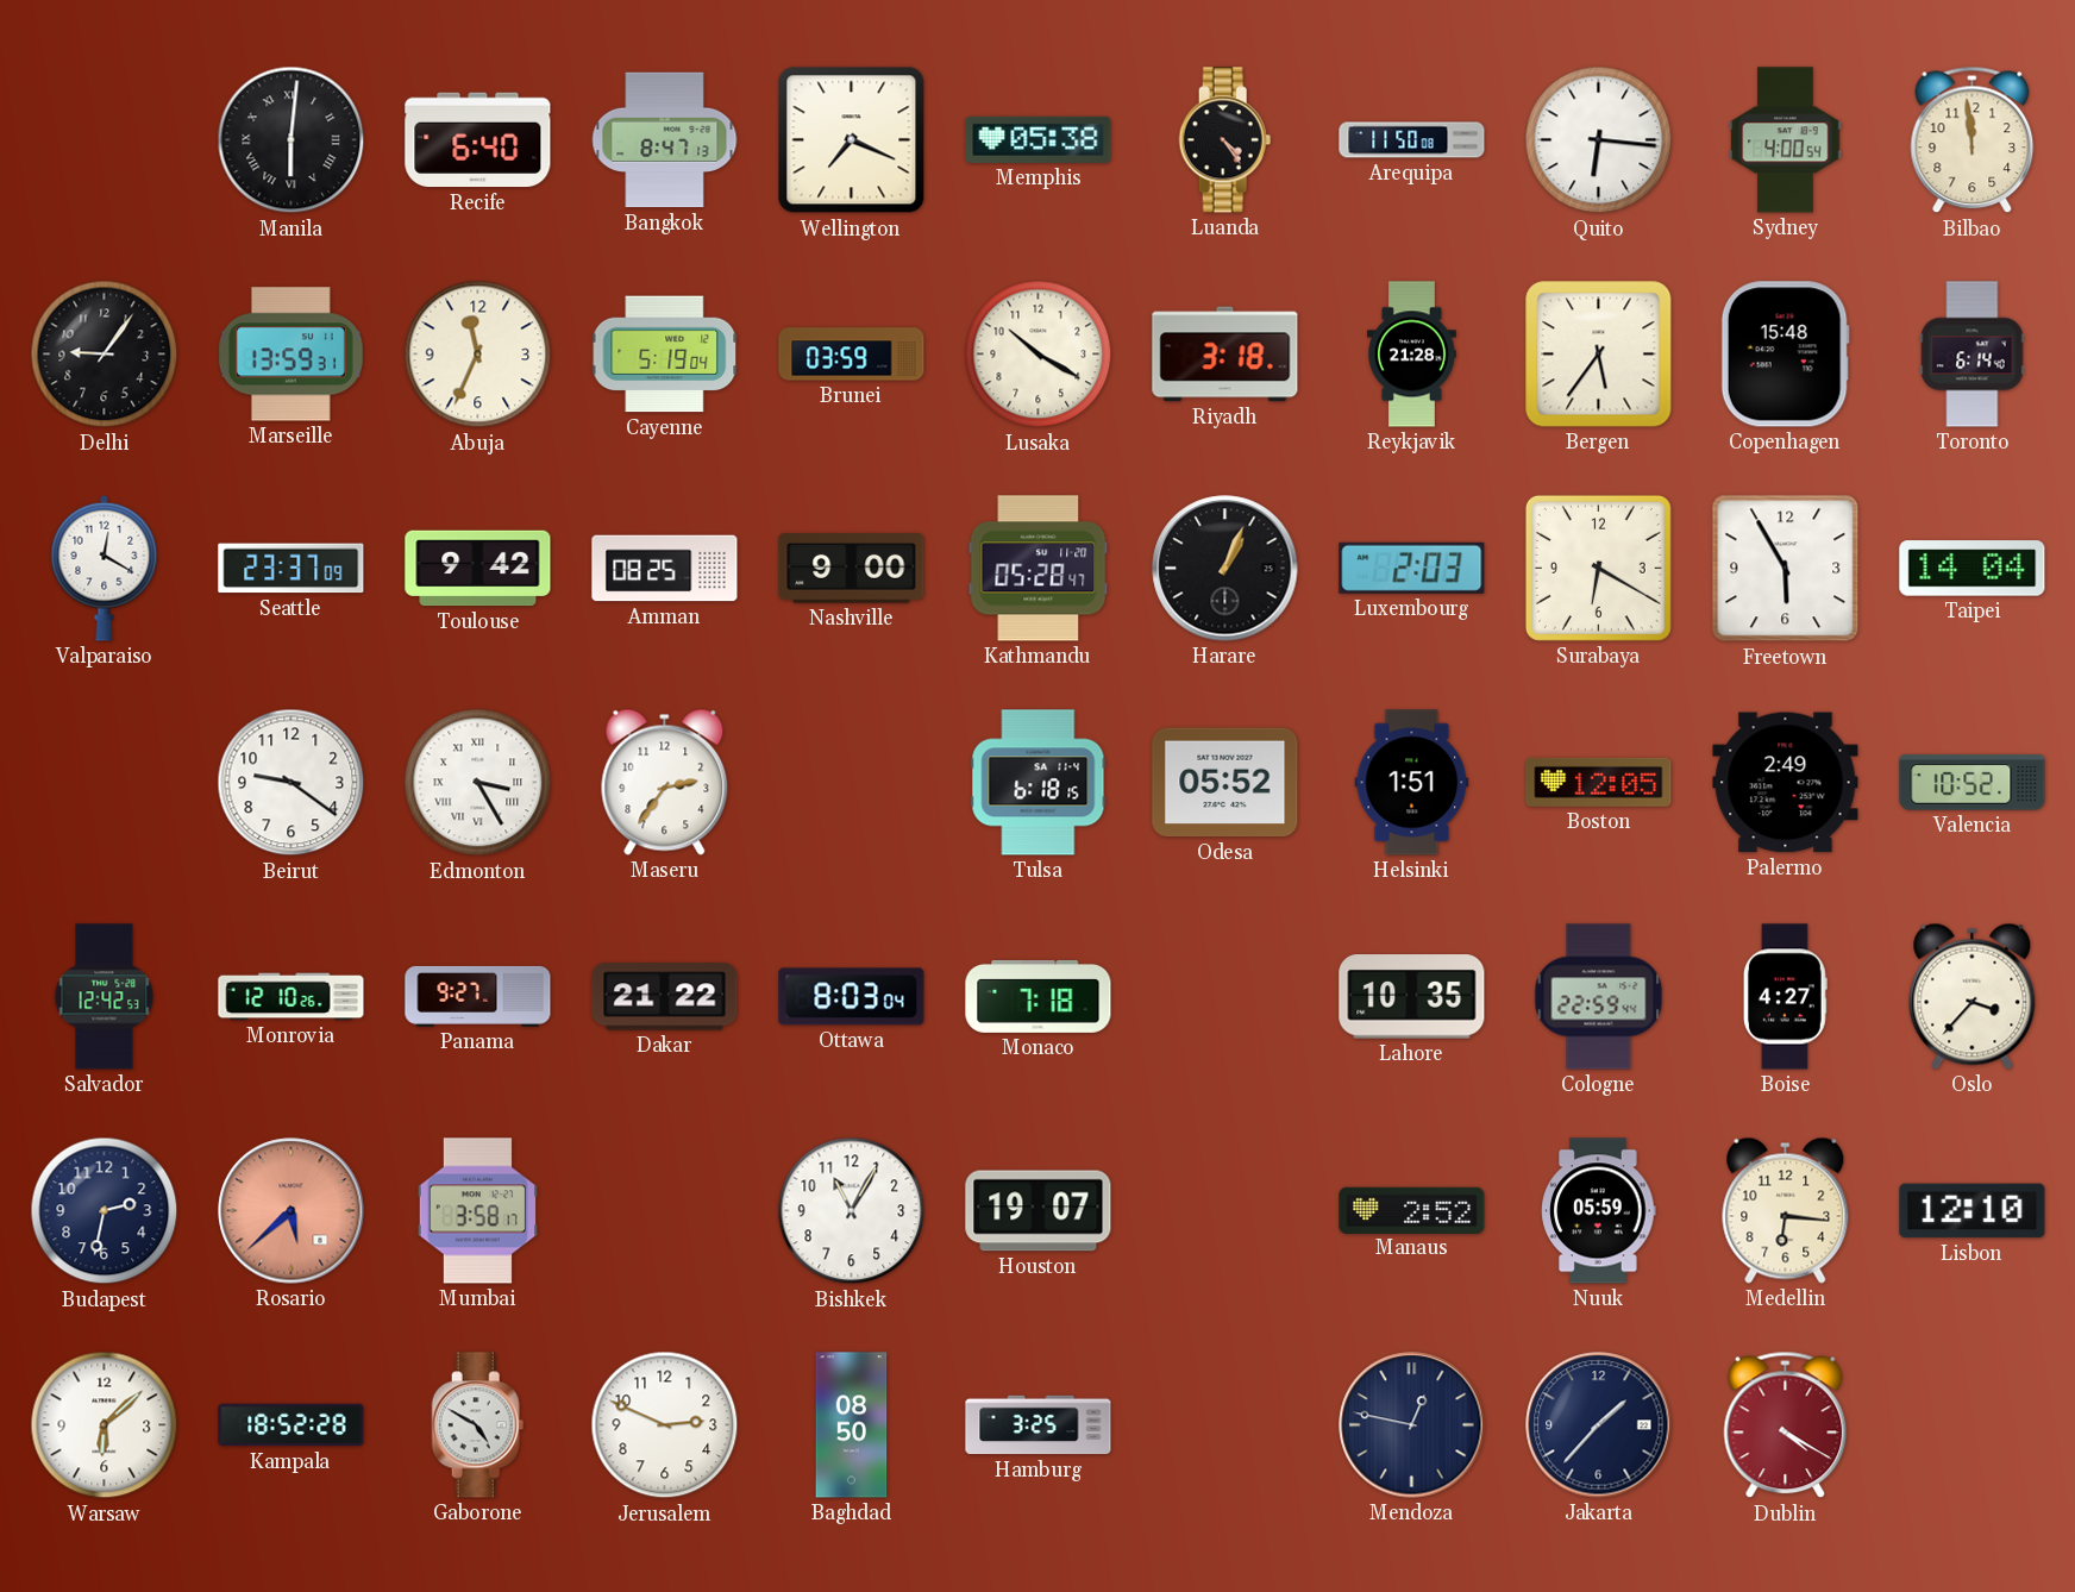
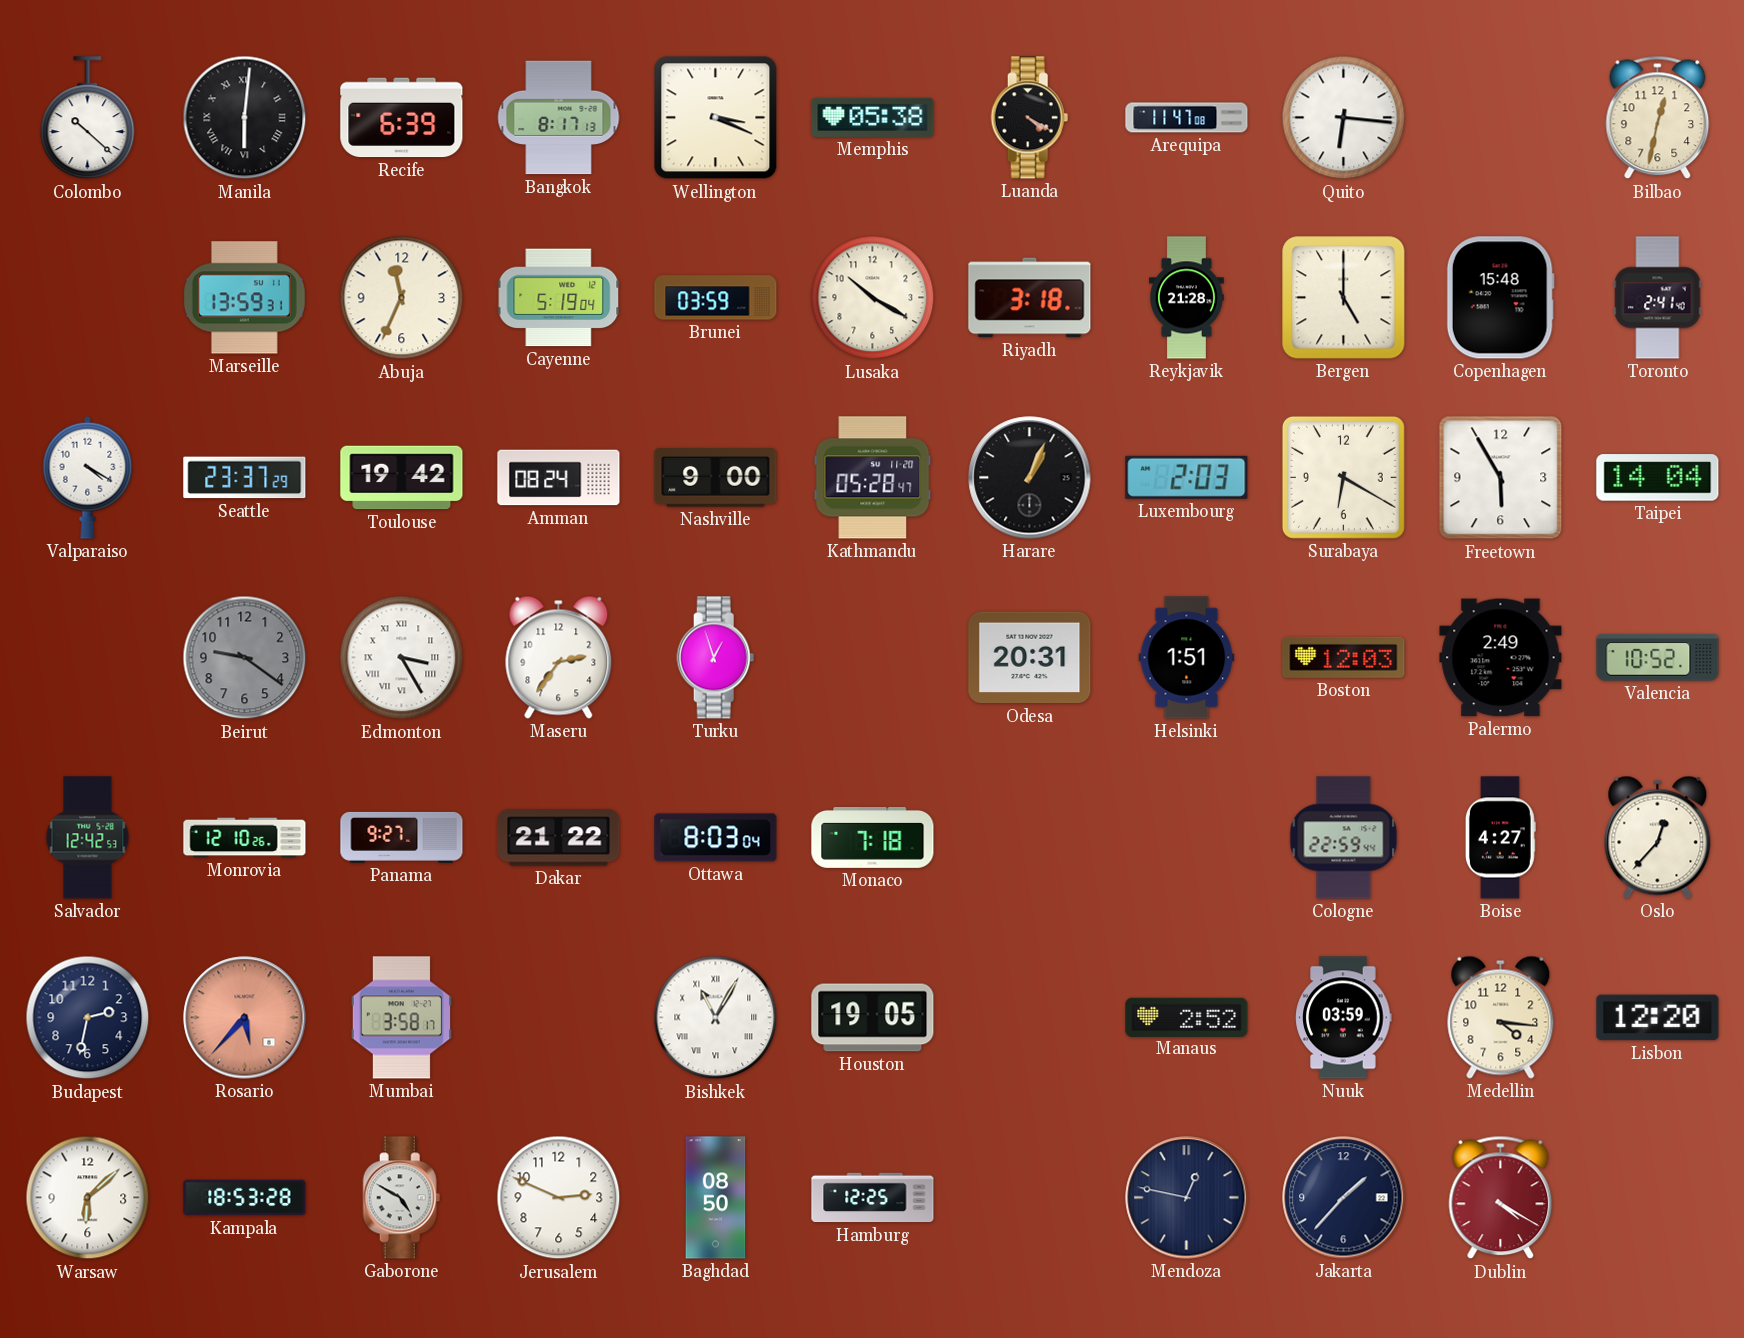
Colombo: none -> 10:22
Recife: 6:40 -> 6:39
Bangkok: 8:47 -> 8:17
Wellington: 7:19 -> 3:19
Luanda: 4:24 -> 4:20
Arequipa: 11:50 -> 11:47
Sydney: 4:00 -> none
Bilbao: 11:59 -> 12:32
Delhi: 9:06 -> none
Bergen: 5:36 -> 5:00
Toronto: 6:14 -> 2:41
Valparaiso: 12:20 -> 4:20
Seattle: 23:37:09 -> 23:37:29
Toulouse: 9:42 -> 19:42
Amman: 08:25 -> 08:24
Beirut dial: white -> grey
Turku: none -> 12:57
Tulsa: 6:18 -> none
Odesa: 05:52 -> 20:31
Boston: 12:05 -> 12:03
Lahore: 10:35 -> none
Oslo: 3:37 -> 12:37
Rosario: 5:38 -> 5:37
Bishkek numerals: Arabic -> Roman
Houston: 19:07 -> 19:05
Nuuk: 05:59 -> 03:59
Medellin: 6:16 -> 4:16
Lisbon: 12:10 -> 12:20
Kampala: 18:52 -> 18:53
Hamburg: 3:25 -> 12:25
